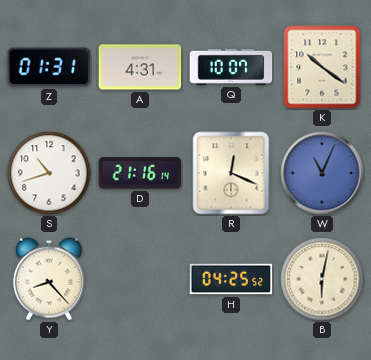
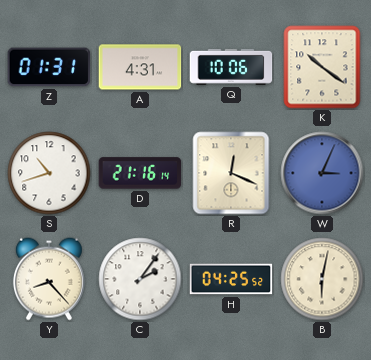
Q: 10:07 -> 10:06
W: 11:04 -> 3:04
C: none -> 2:06
